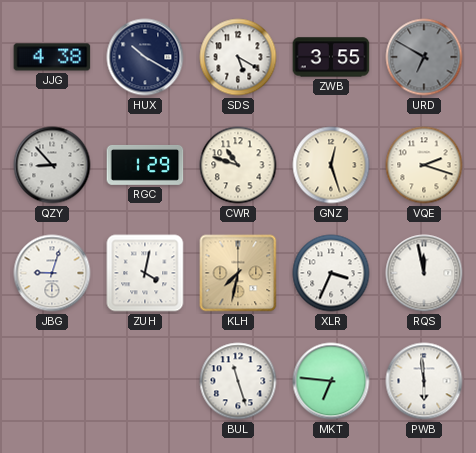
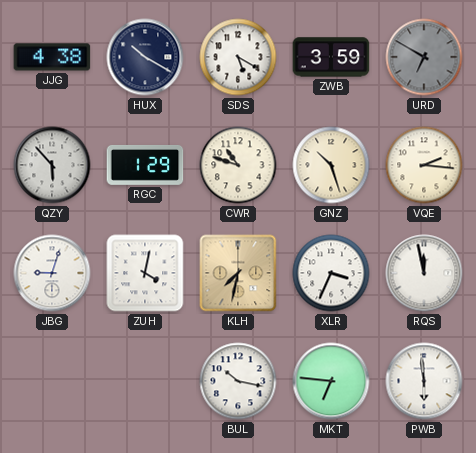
ZWB: 3:55 -> 3:59
QZY: 8:53 -> 5:53
GNZ: 12:27 -> 10:27
VQE: 2:18 -> 2:16
BUL: 11:27 -> 10:17
